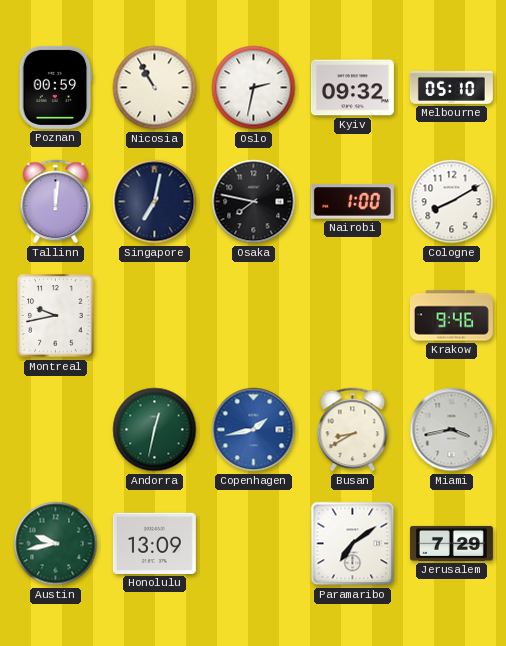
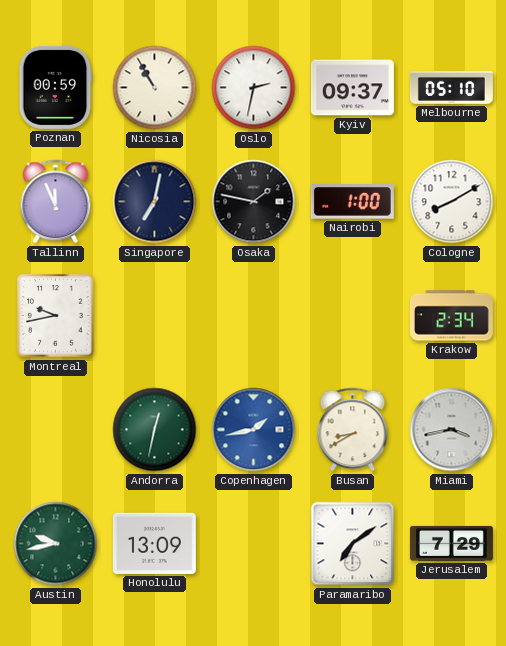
Kyiv: 09:32 -> 09:37
Tallinn: 12:01 -> 11:56
Osaka: 7:47 -> 1:47
Krakow: 9:46 -> 2:34
